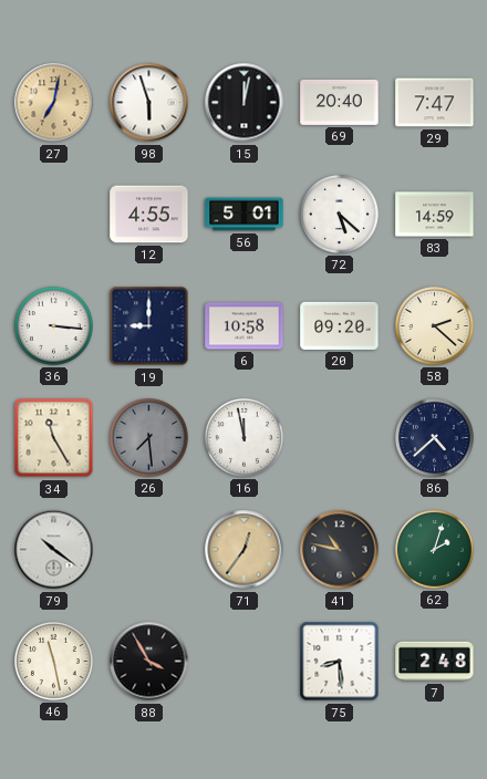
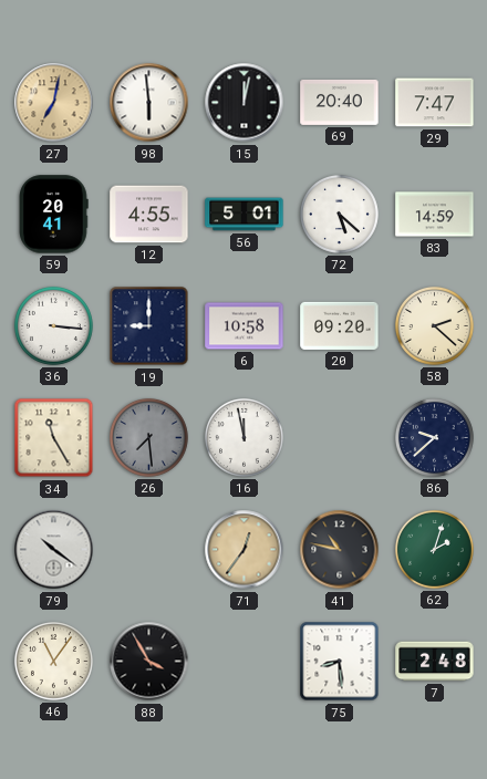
98: 5:57 -> 5:59
59: none -> 20:41
86: 4:38 -> 9:38
46: 11:28 -> 11:06
